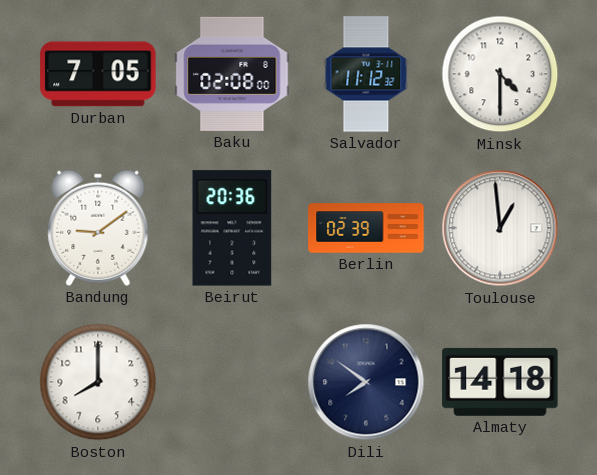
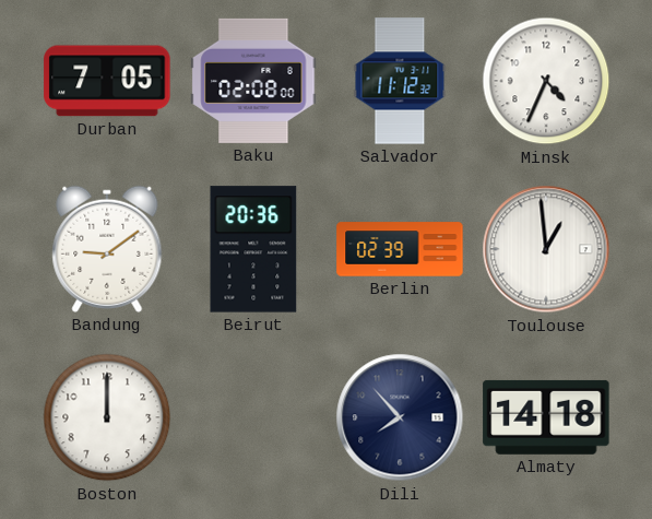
Minsk: 4:30 -> 4:34
Boston: 8:00 -> 12:00
Dili: 7:51 -> 7:53
